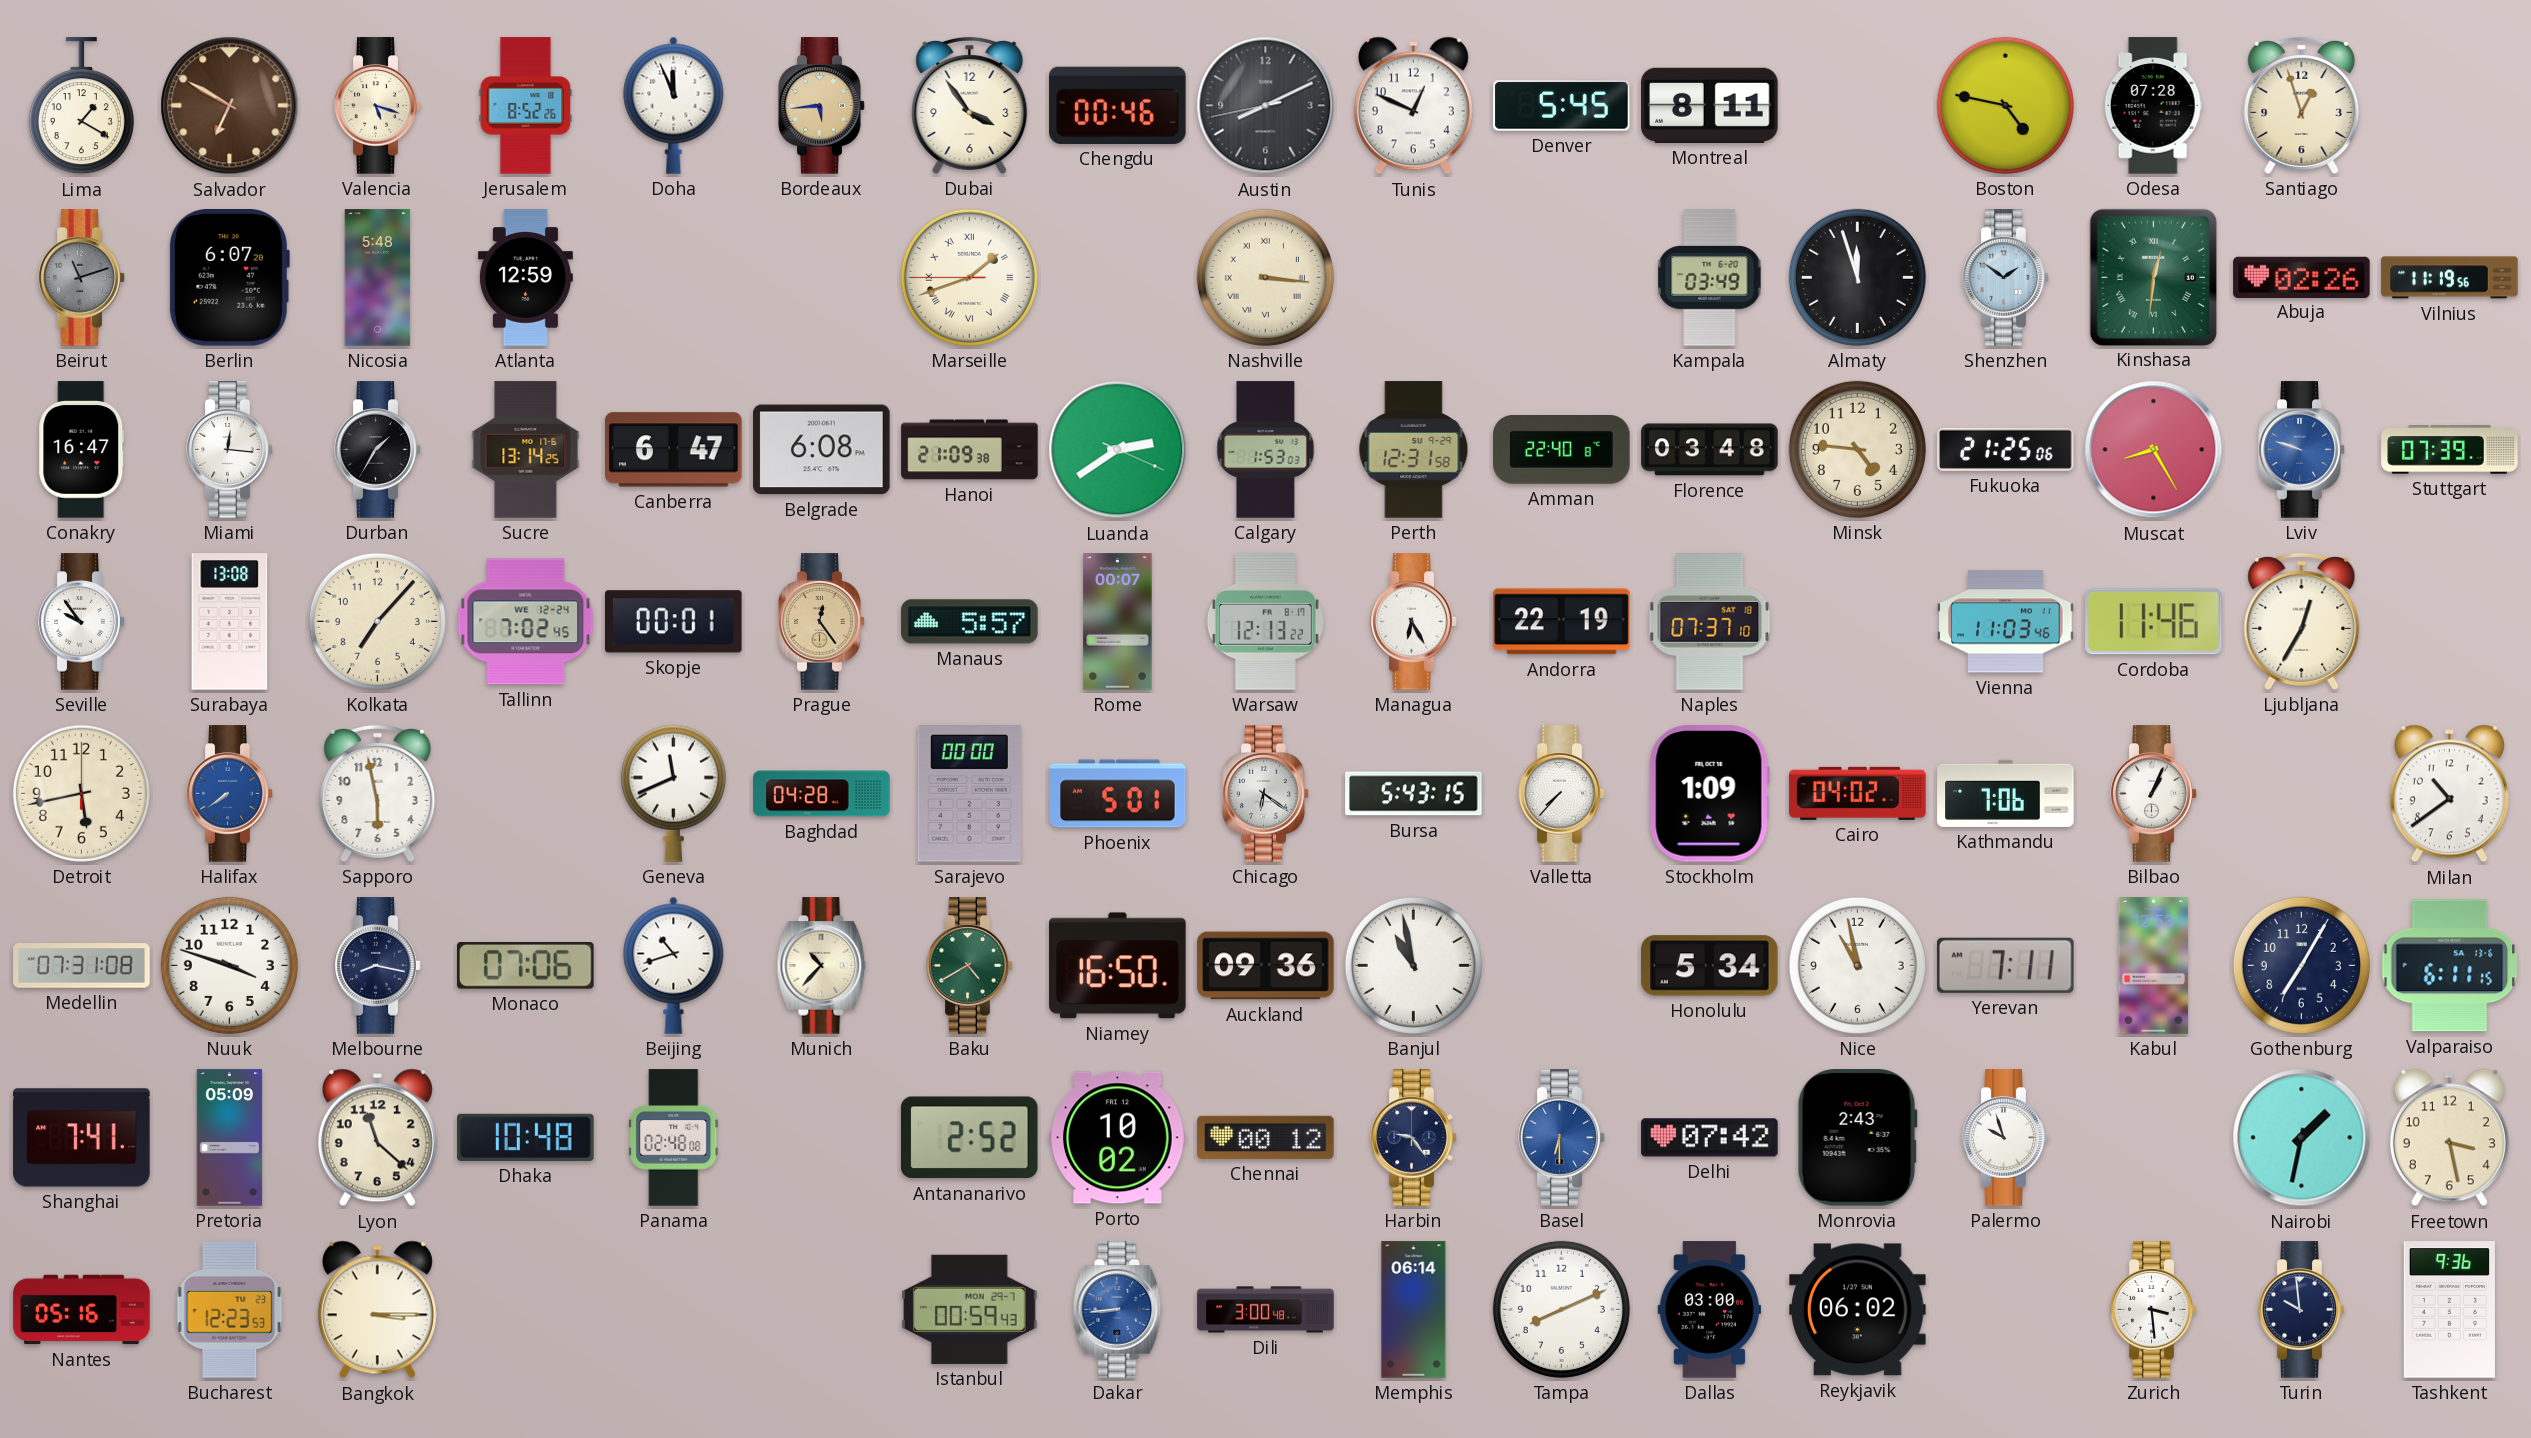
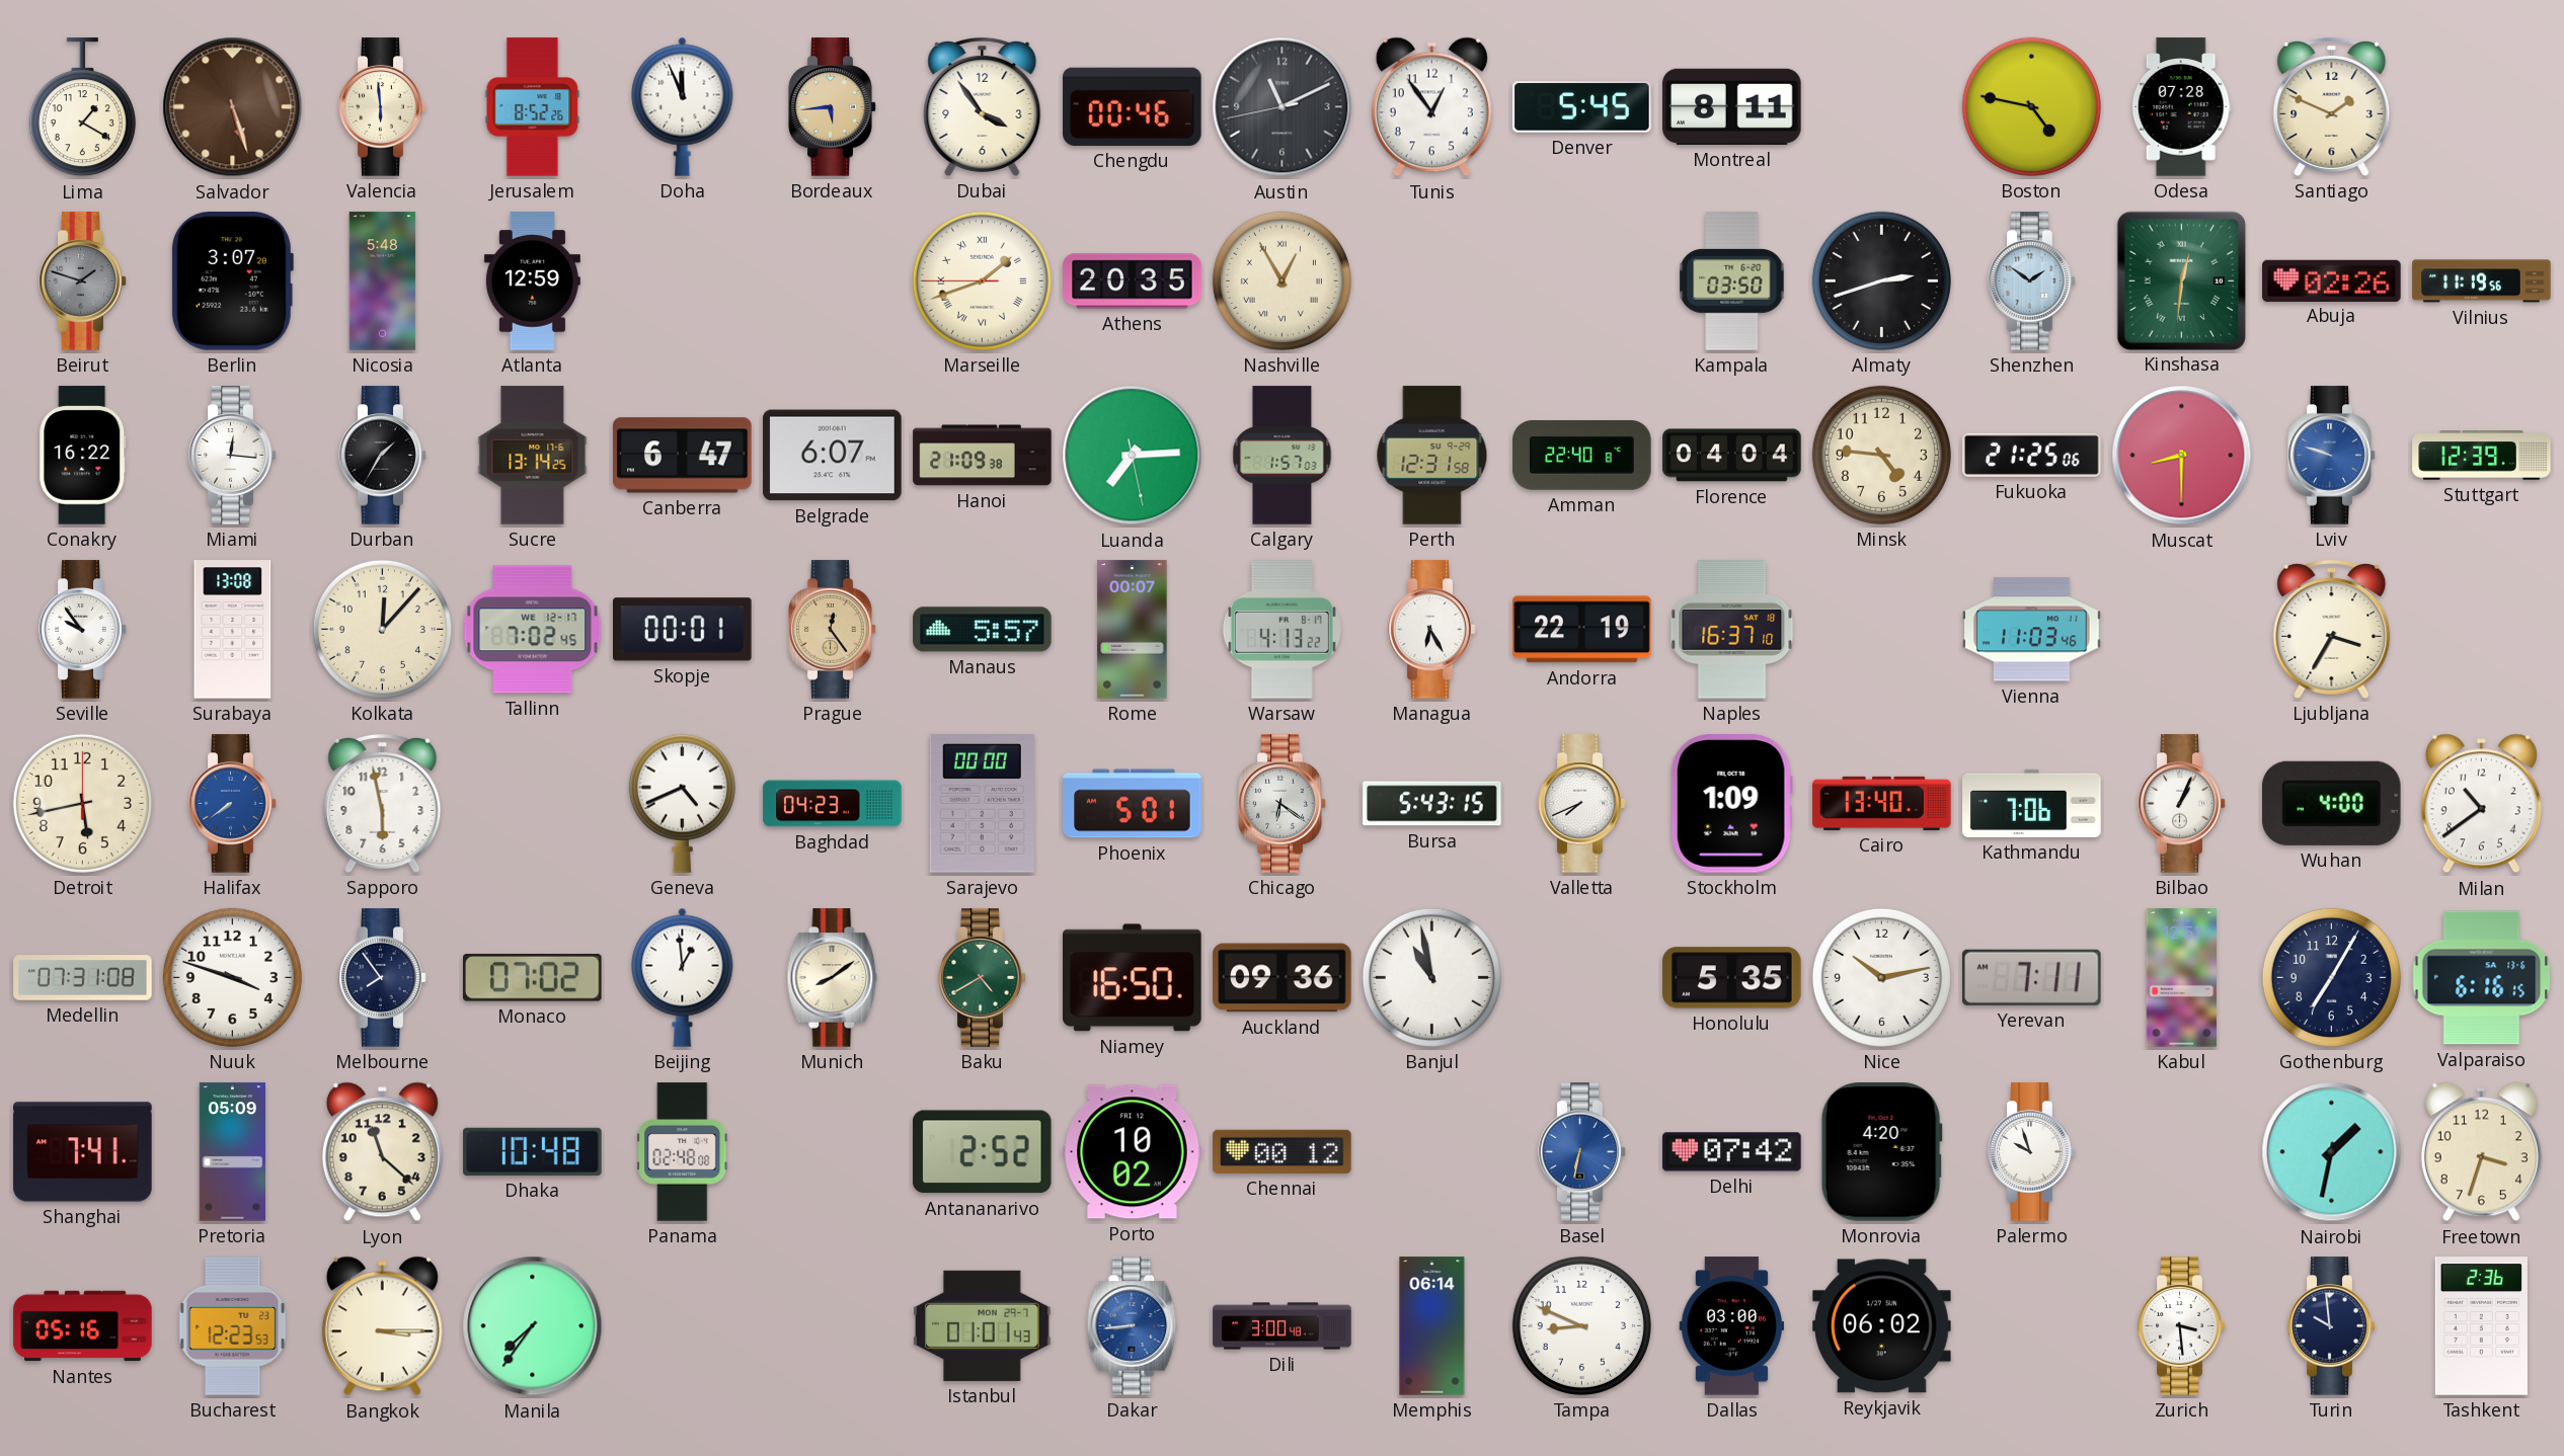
Salvador: 6:50 -> 5:27
Valencia: 5:18 -> 5:59
Austin: 8:10 -> 11:10
Tunis: 12:49 -> 12:54
Santiago: 12:57 -> 1:49
Beirut: 11:12 -> 1:48
Berlin: 6:07 -> 3:07
Athens: none -> 20:35
Nashville: 3:16 -> 12:55
Kampala: 03:49 -> 03:50
Almaty: 11:57 -> 2:42
Conakry: 16:47 -> 16:22
Belgrade: 6:08 -> 6:07
Luanda: 2:39 -> 7:14
Calgary: 1:53 -> 1:57
Florence: 03:48 -> 04:04
Muscat: 8:25 -> 8:30
Stuttgart: 07:39 -> 12:39
Kolkata: 7:07 -> 12:07
Tallinn date: WE 12-24 -> WE 12-17
Warsaw: 12:13 -> 4:13
Naples: 07:37 -> 16:37
Cordoba: 11:46 -> none
Ljubljana: 12:35 -> 3:35
Geneva: 11:41 -> 4:41
Baghdad: 04:28 -> 04:23
Valletta: 7:37 -> 7:41
Cairo: 04:02 -> 13:40
Wuhan: none -> 4:00
Melbourne: 8:17 -> 7:54
Monaco: 07:06 -> 07:02
Beijing: 10:42 -> 12:59
Munich: 10:37 -> 8:09
Honolulu: 5:34 -> 5:35
Nice: 10:58 -> 10:13
Kabul: 12:53 -> 12:51
Valparaiso: 6:11 -> 6:16
Harbin: 9:24 -> none
Basel: 6:30 -> 6:32
Monrovia: 2:43 -> 4:20
Freetown: 3:28 -> 3:33
Manila: none -> 7:36
Istanbul: 00:59 -> 01:01
Tampa: 8:11 -> 8:49
Tashkent: 9:36 -> 2:36
